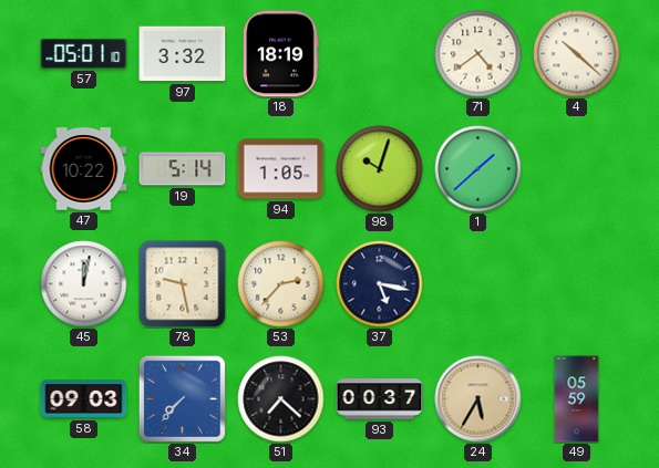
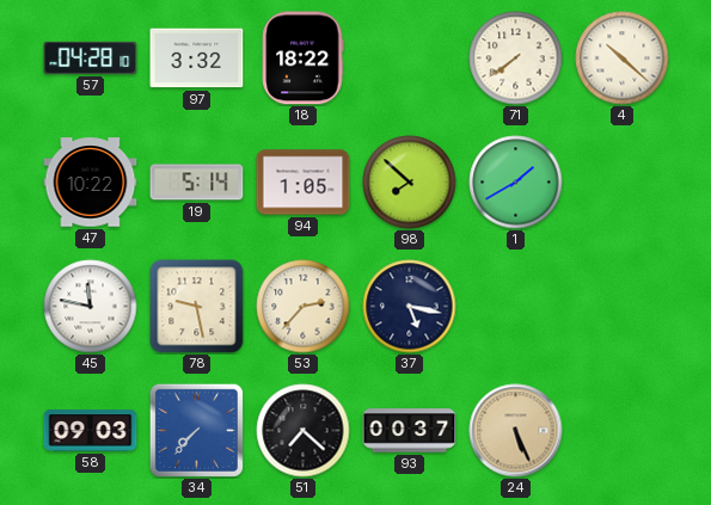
57: 05:01 -> 04:28
18: 18:19 -> 18:22
71: 4:39 -> 7:39
98: 10:03 -> 7:52
1: 1:38 -> 1:40
45: 12:02 -> 11:47
24: 5:35 -> 5:26
49: 05:59 -> none
